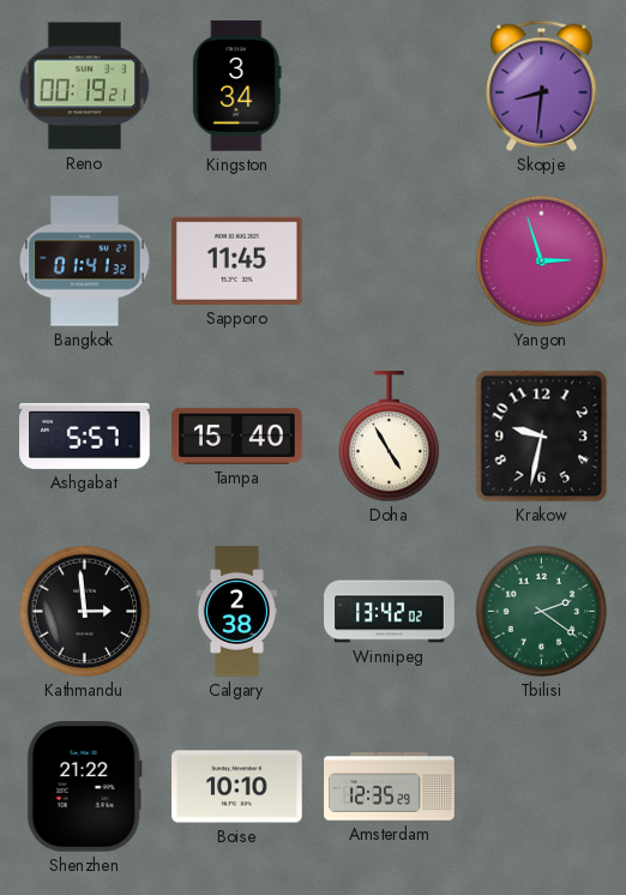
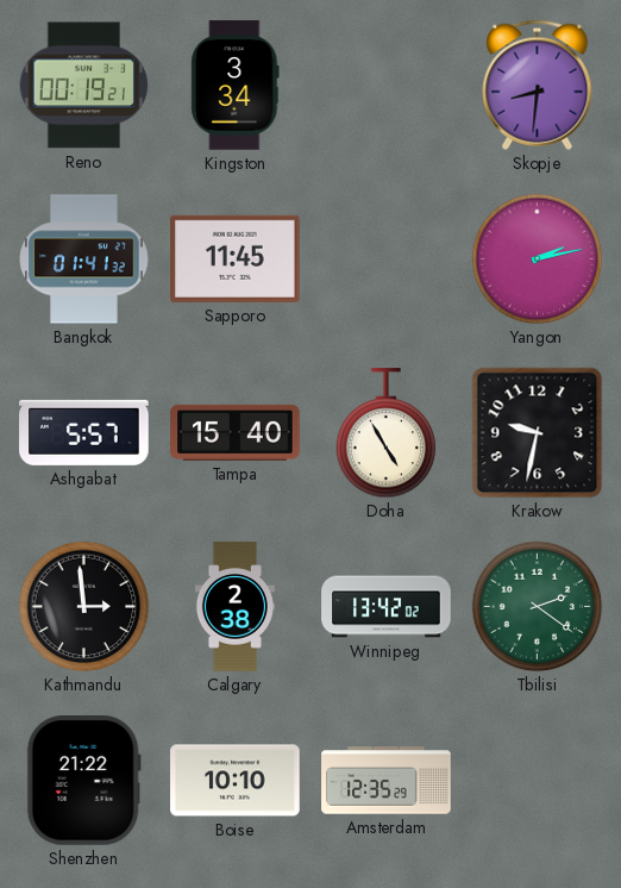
Yangon: 2:57 -> 2:13
